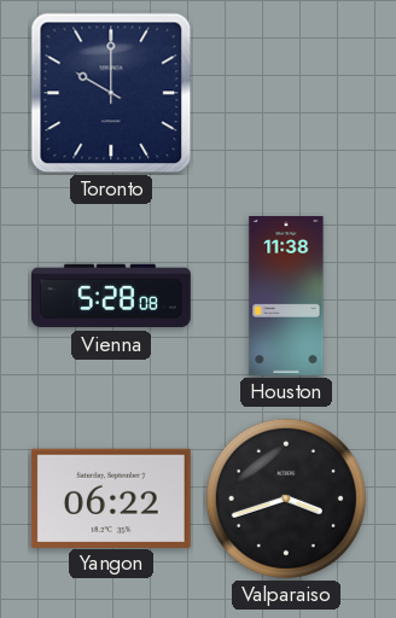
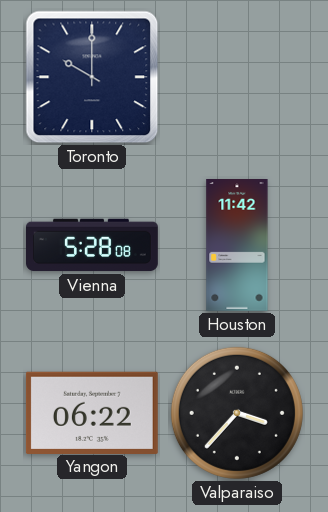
Houston: 11:38 -> 11:42
Valparaiso: 3:42 -> 3:37
